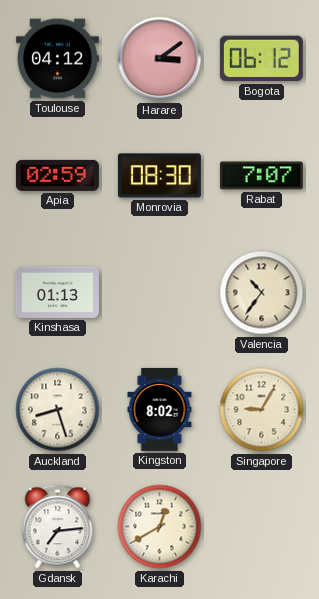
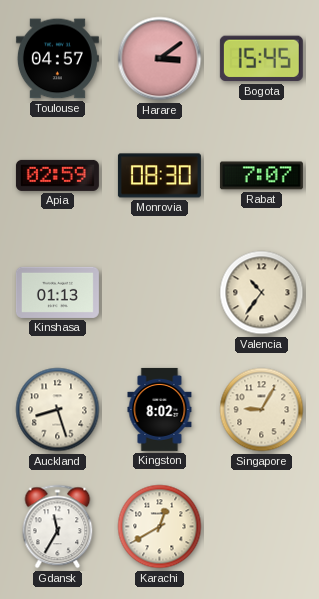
Toulouse: 04:12 -> 04:57
Bogota: 06:12 -> 15:45
Gdansk: 7:14 -> 11:35
